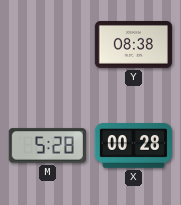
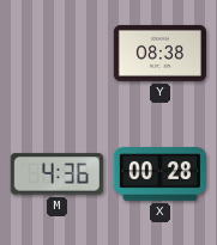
M: 5:28 -> 4:36
